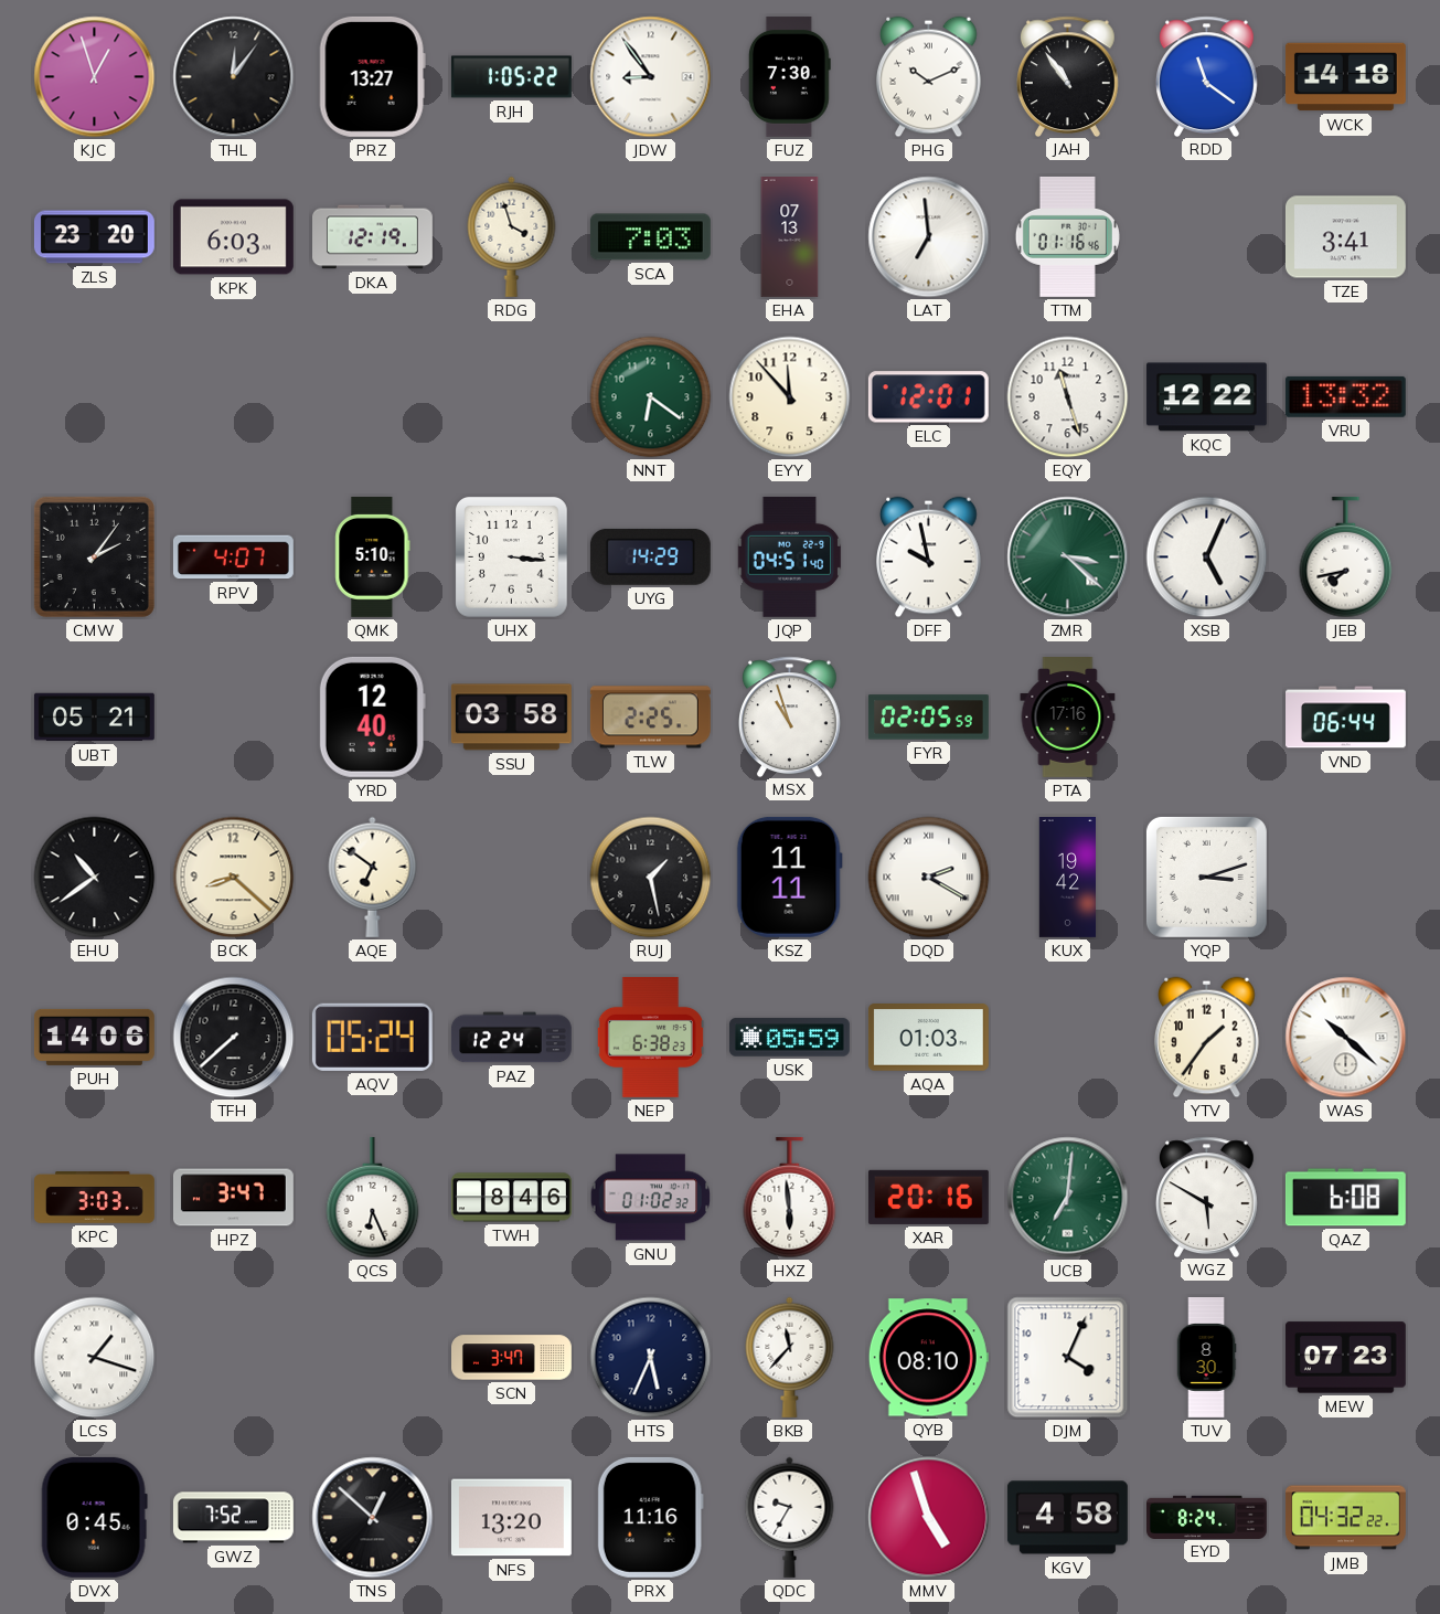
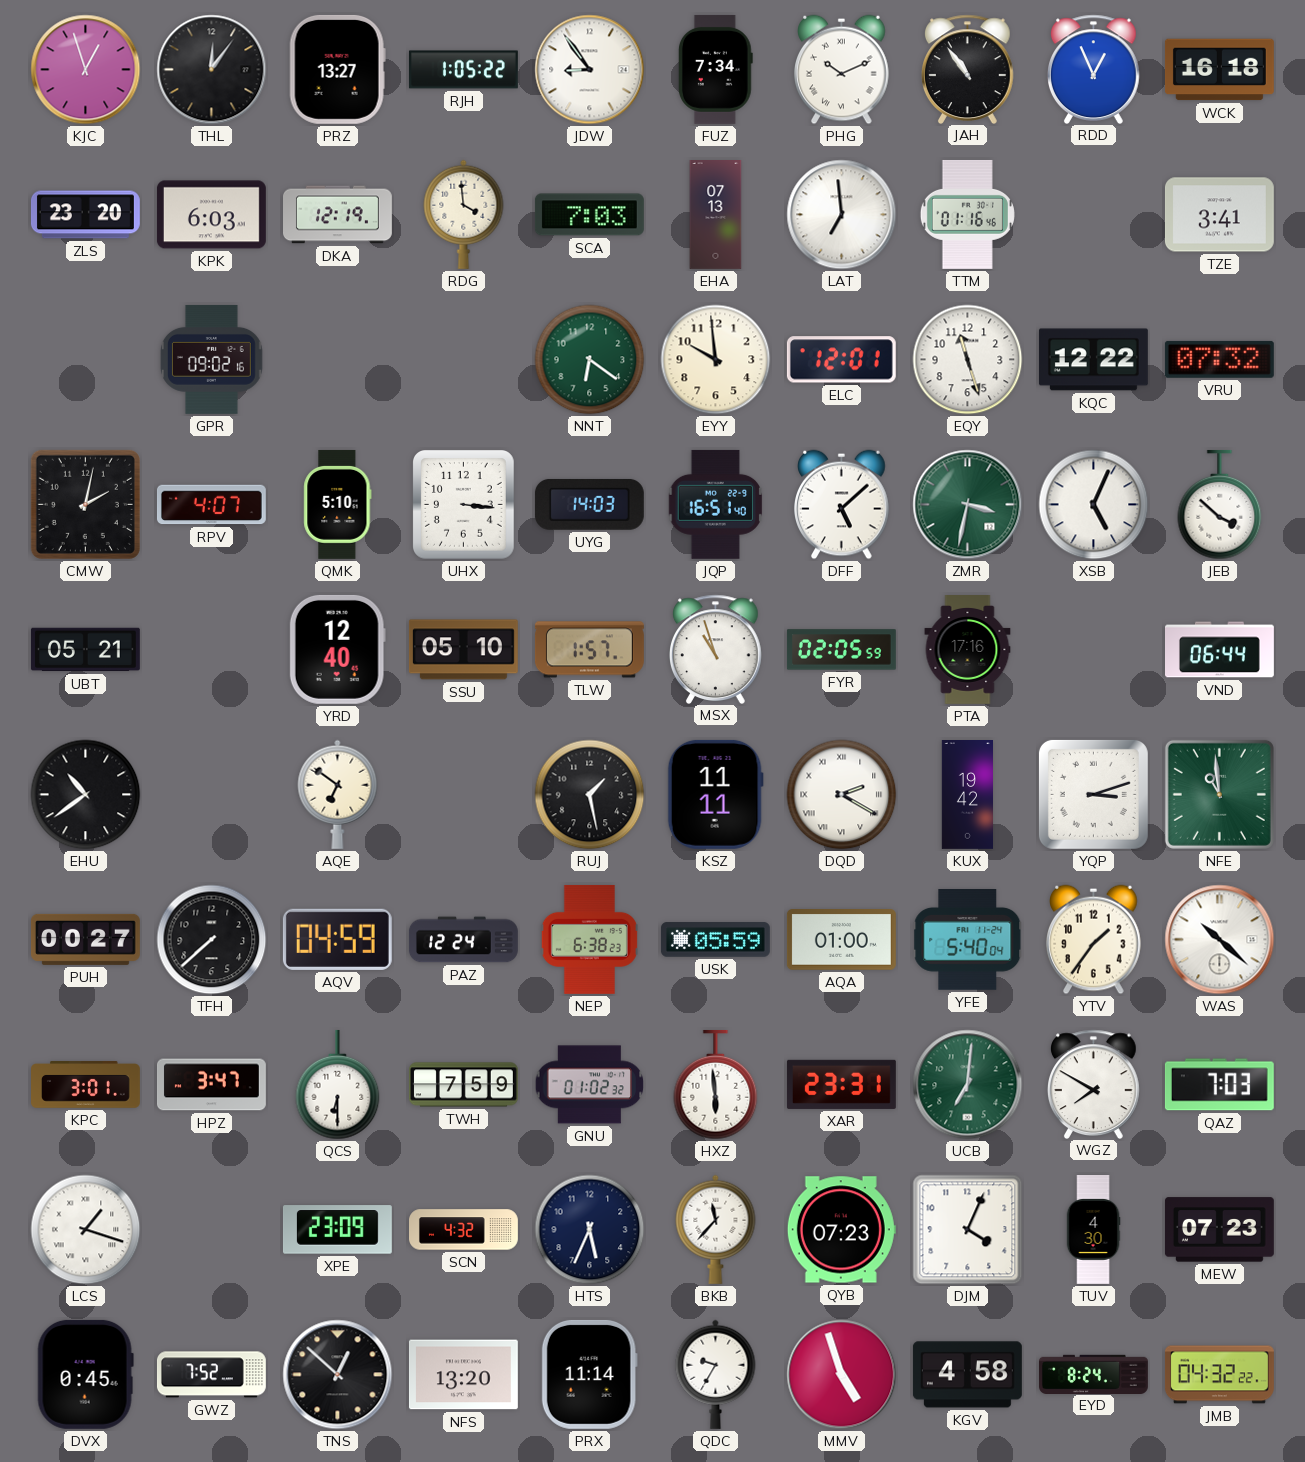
FUZ: 7:30 -> 7:34
RDD: 11:21 -> 12:56
WCK: 14:18 -> 16:18
RDG: 3:57 -> 3:59
GPR: none -> 09:02
EYY: 11:53 -> 9:59
VRU: 13:32 -> 07:32
CMW: 2:06 -> 2:02
UYG: 14:29 -> 14:03
JQP: 04:51 -> 16:51
DFF: 9:58 -> 5:08
ZMR: 3:22 -> 3:32
JEB: 7:43 -> 3:52
SSU: 03:58 -> 05:10
TLW: 2:25 -> 1:57
BCK: 8:22 -> none
NFE: none -> 10:59
PUH: 14:06 -> 00:27
AQV: 05:24 -> 04:59
AQA: 01:03 -> 01:00
YFE: none -> 5:40
KPC: 3:03 -> 3:01
QCS: 6:26 -> 6:30
TWH: 8:46 -> 7:59
XAR: 20:16 -> 23:31
WGZ: 5:50 -> 7:50
QAZ: 6:08 -> 7:03
XPE: none -> 23:09
SCN: 3:47 -> 4:32
QYB: 08:10 -> 07:23
TUV: 8:30 -> 4:30
PRX: 11:16 -> 11:14
